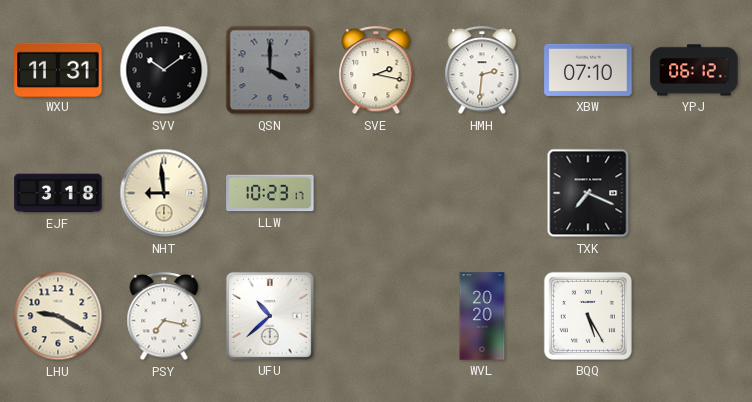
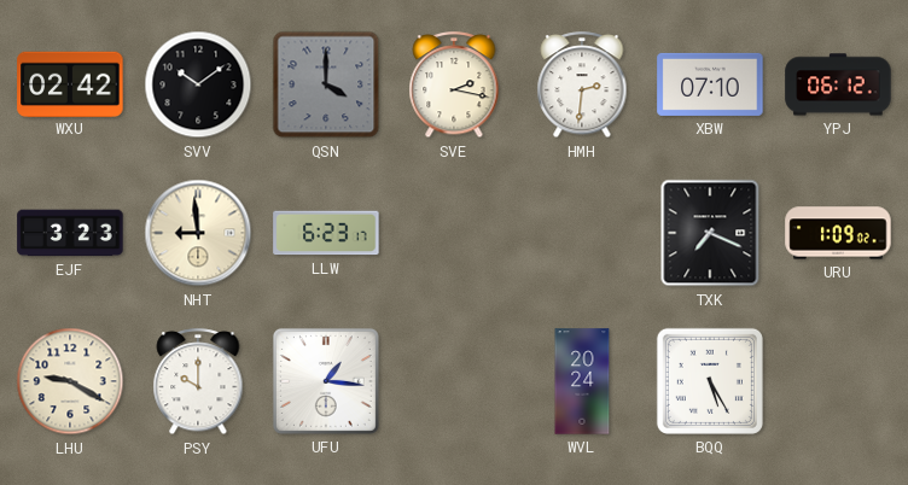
WXU: 11:31 -> 02:42
EJF: 3:18 -> 3:23
LLW: 10:23 -> 6:23
URU: none -> 1:09
PSY: 7:17 -> 10:00
UFU: 10:38 -> 1:16
WVL: 20:20 -> 20:24
